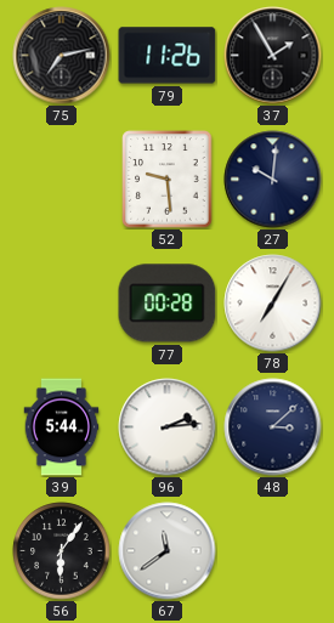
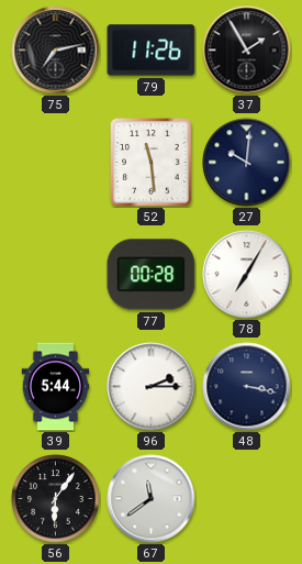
52: 9:29 -> 11:29
96: 2:14 -> 2:15
48: 3:08 -> 3:17
